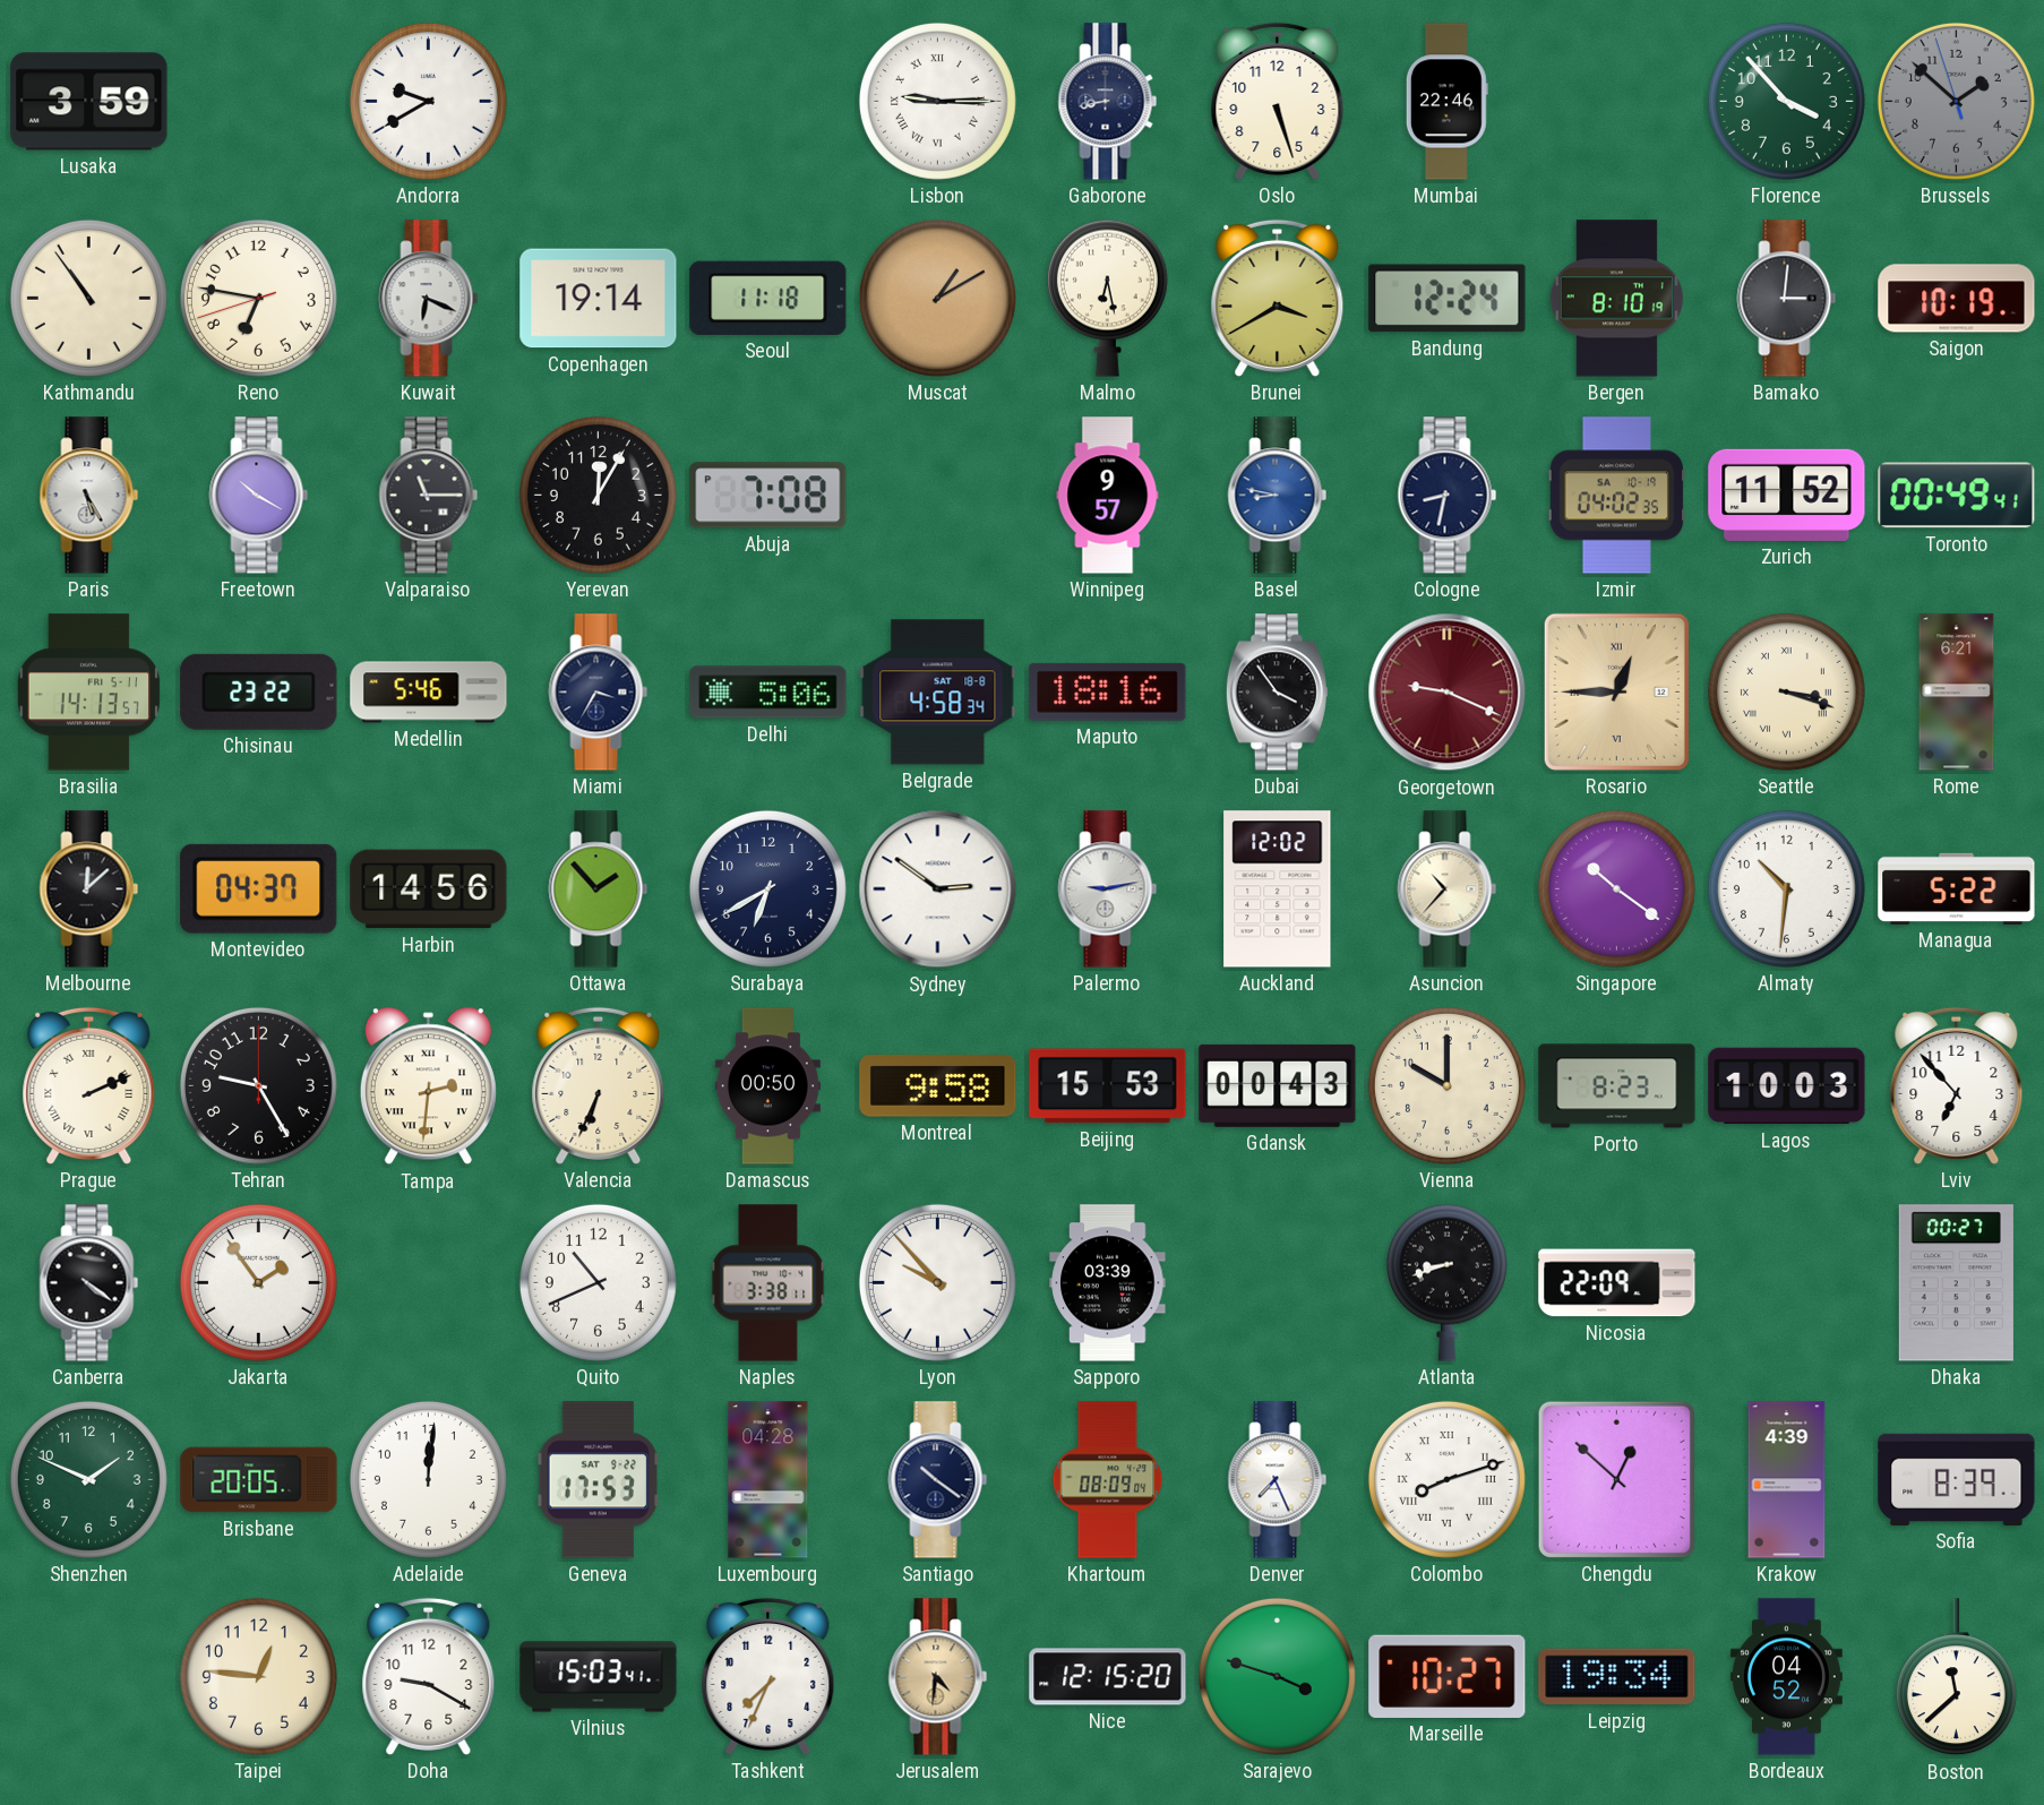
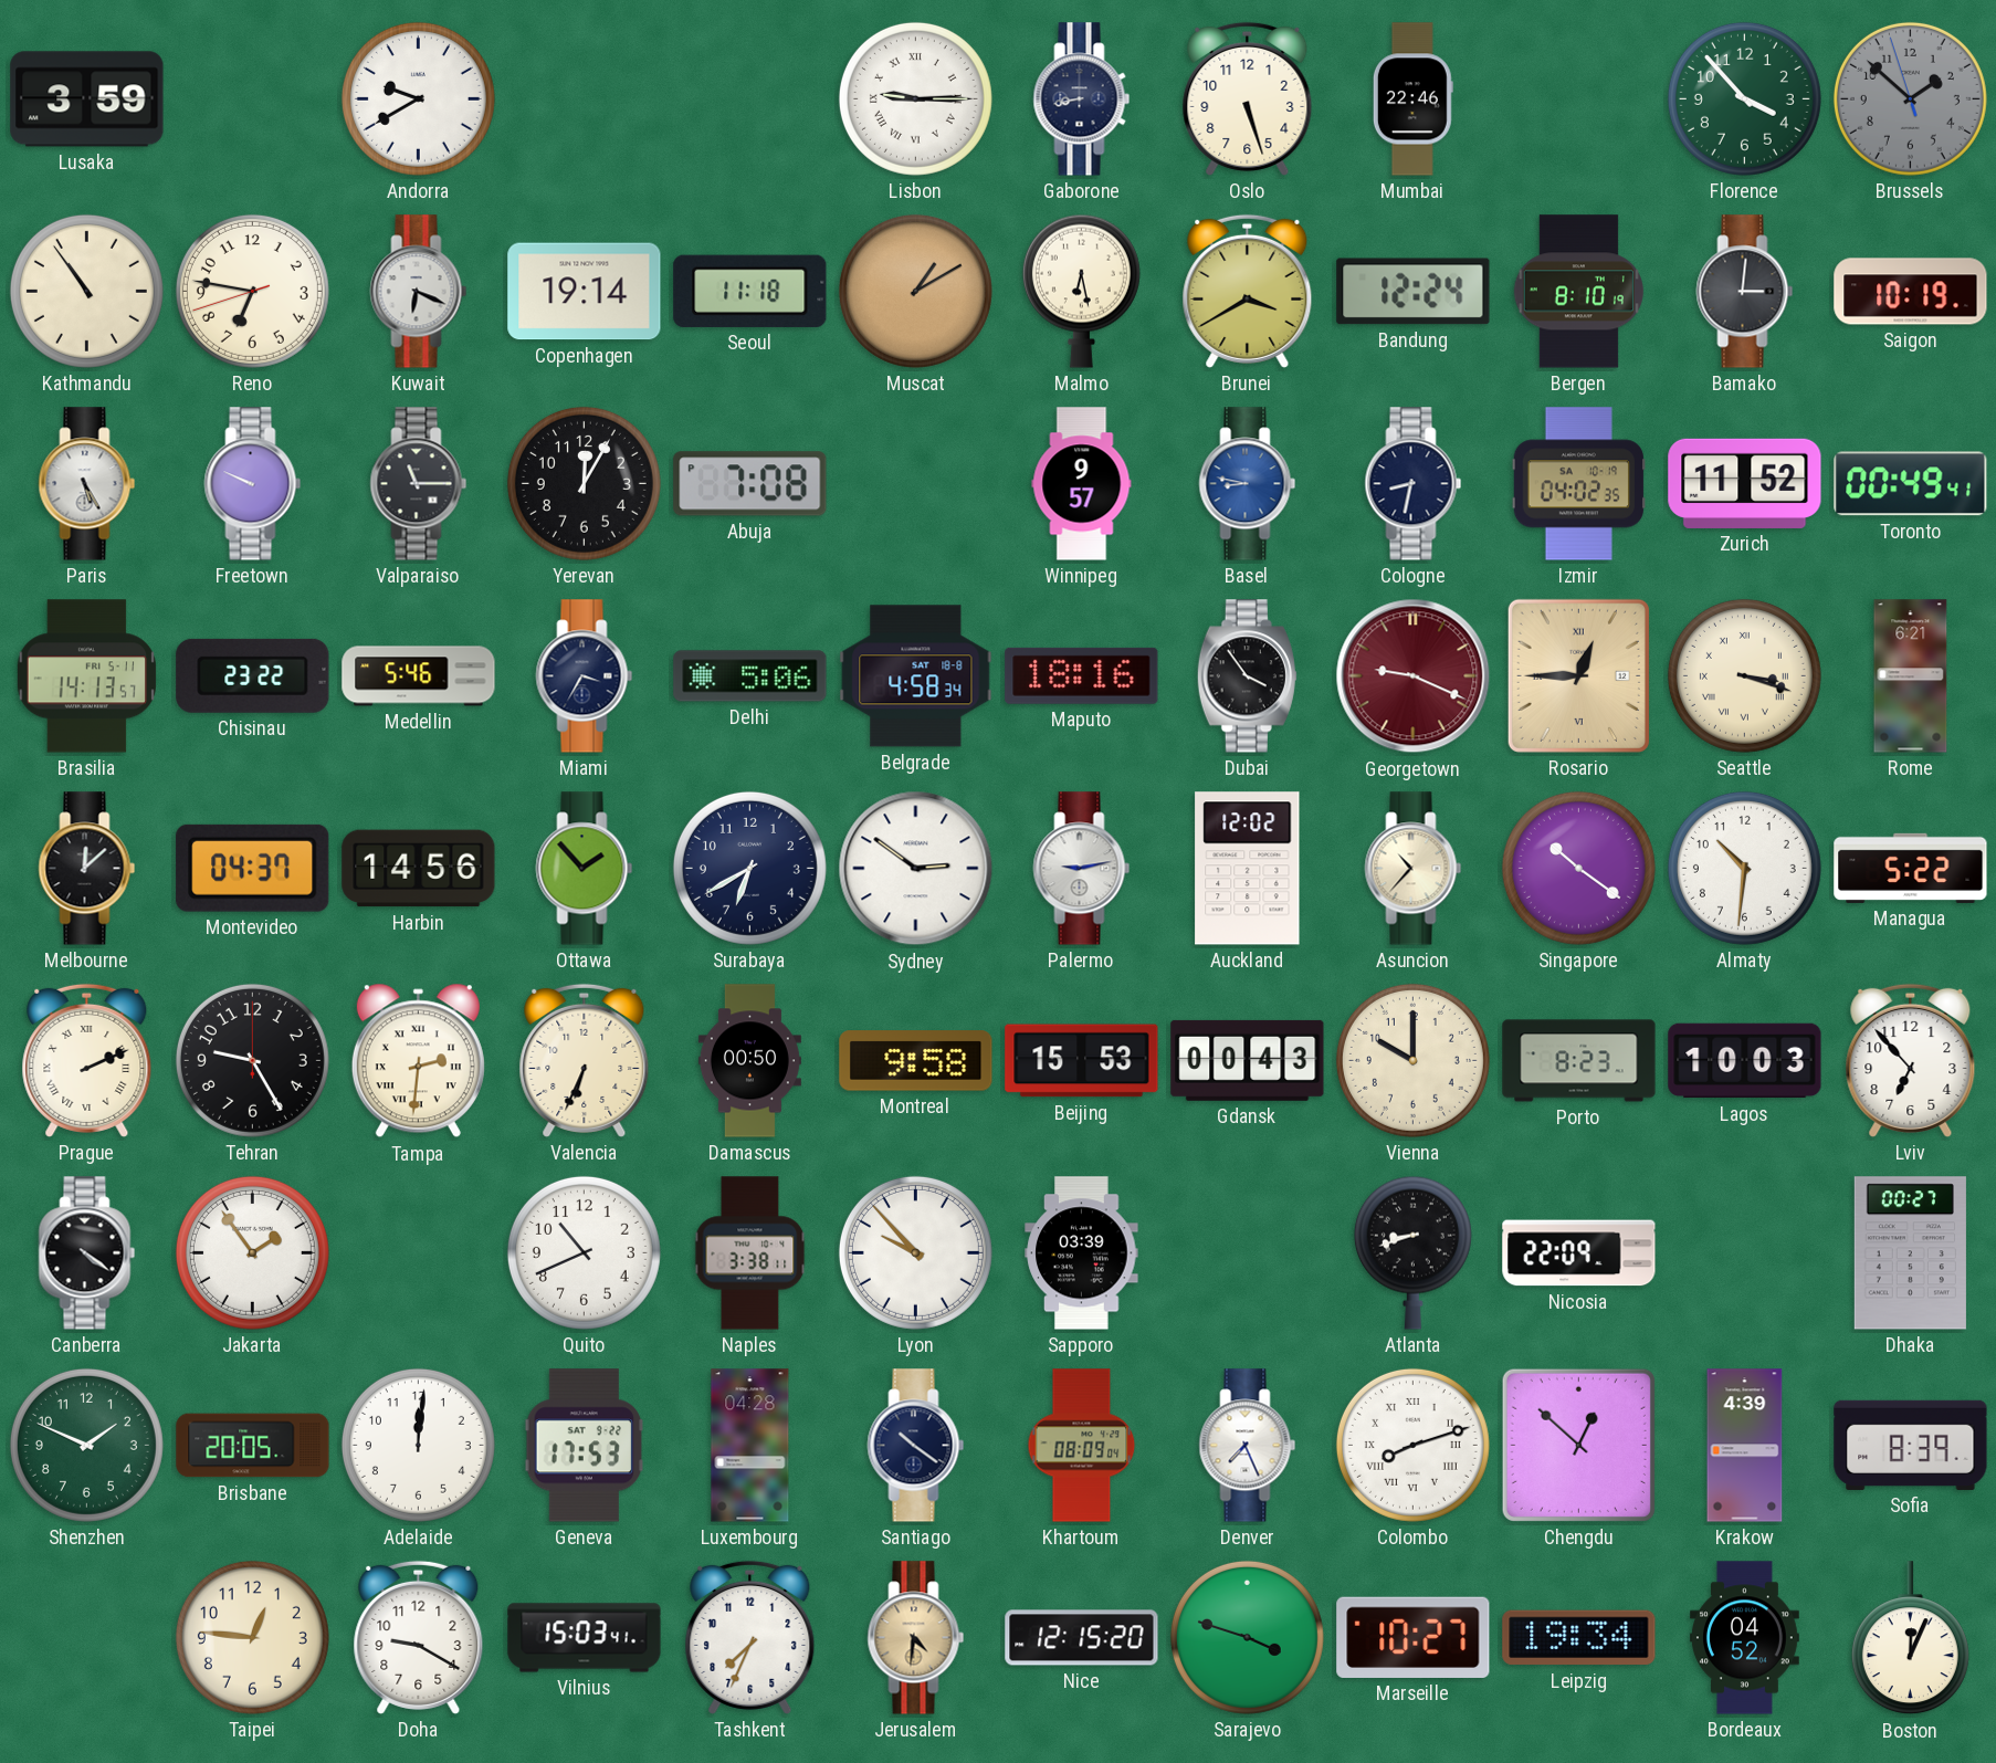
Freetown: 10:20 -> 9:49
Boston: 11:38 -> 12:04
